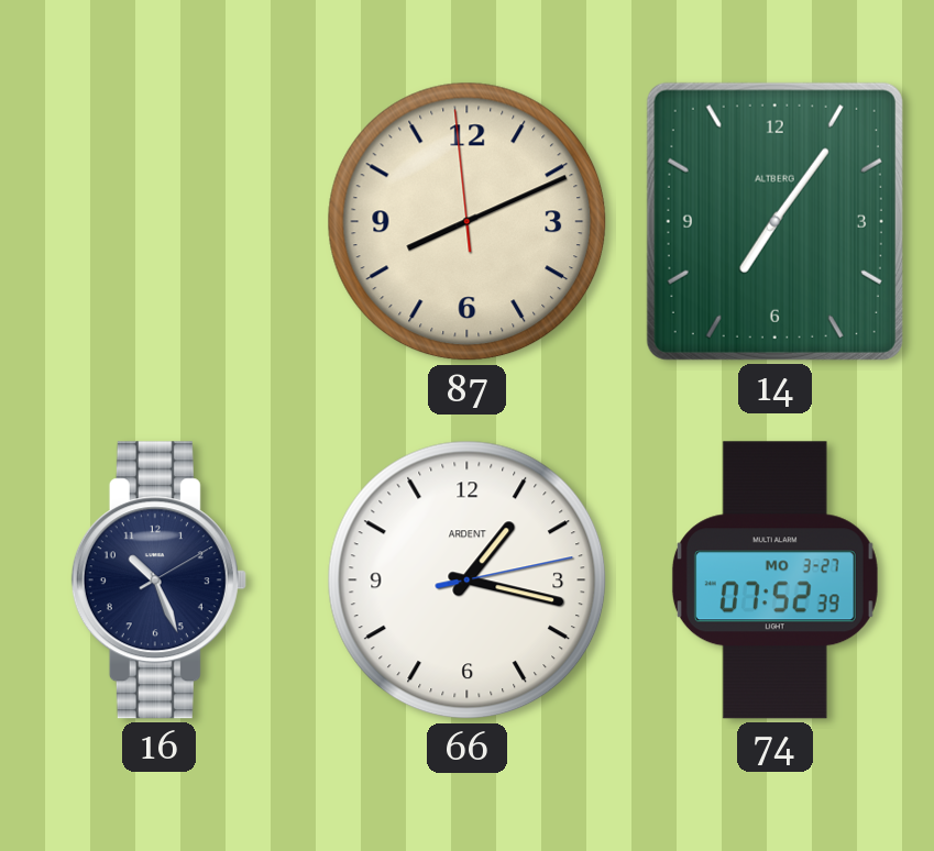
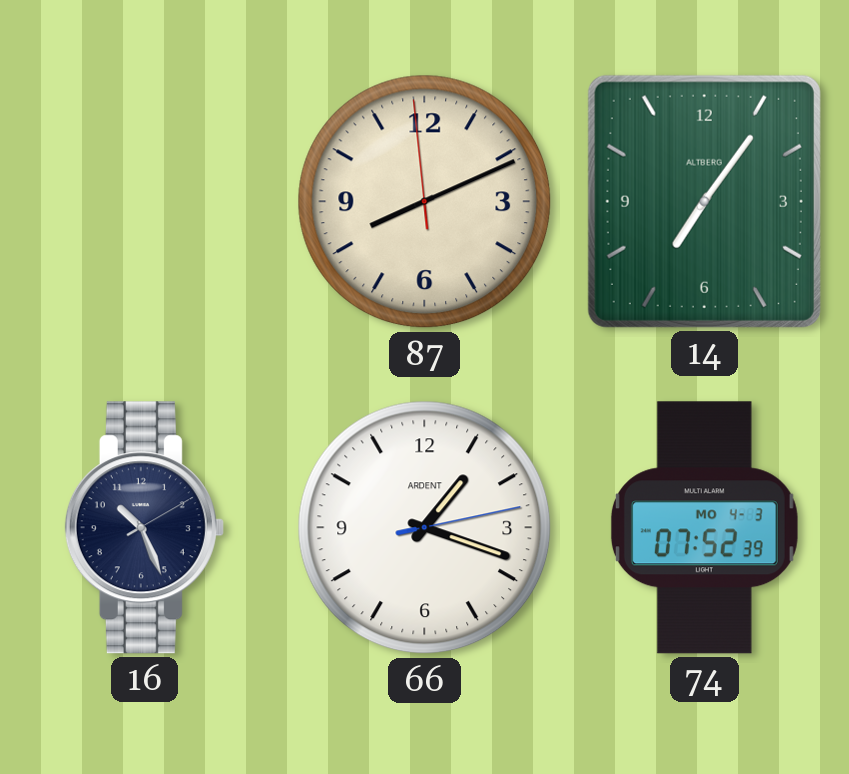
66: 1:17 -> 1:18
74 date: MO 3-27 -> MO 4-3
